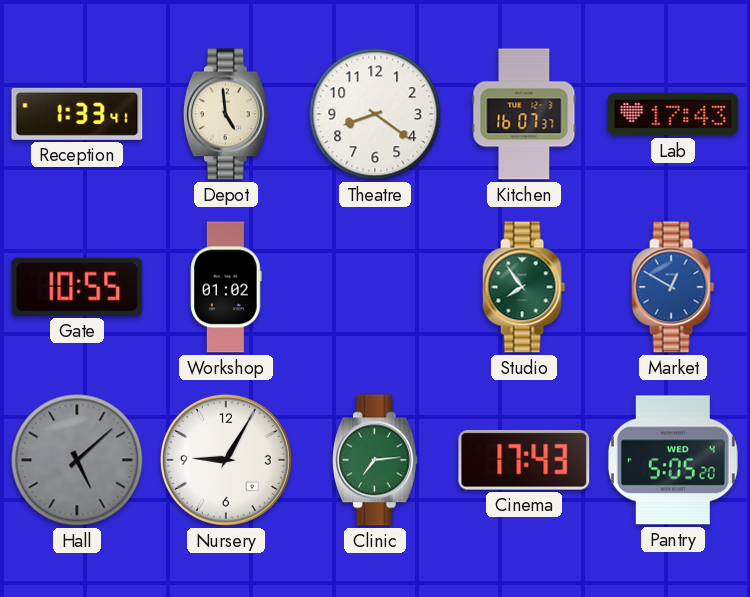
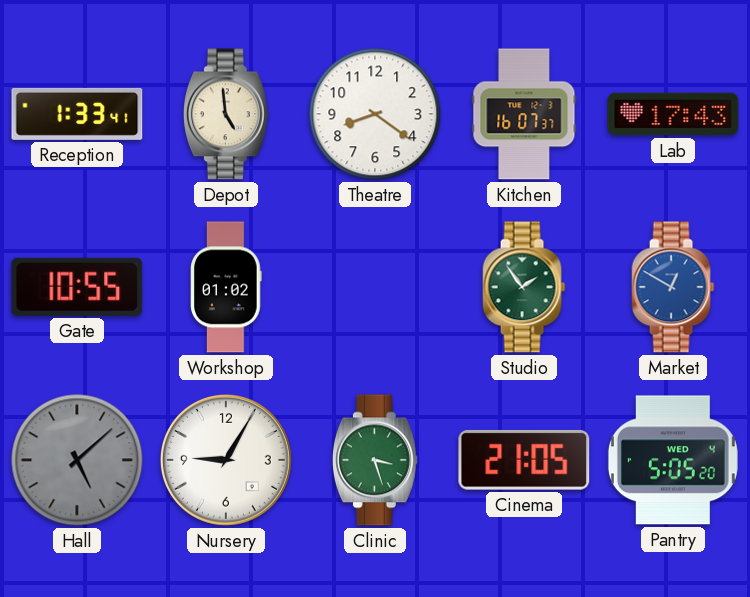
Studio: 7:54 -> 1:54
Clinic: 7:14 -> 3:27
Cinema: 17:43 -> 21:05
